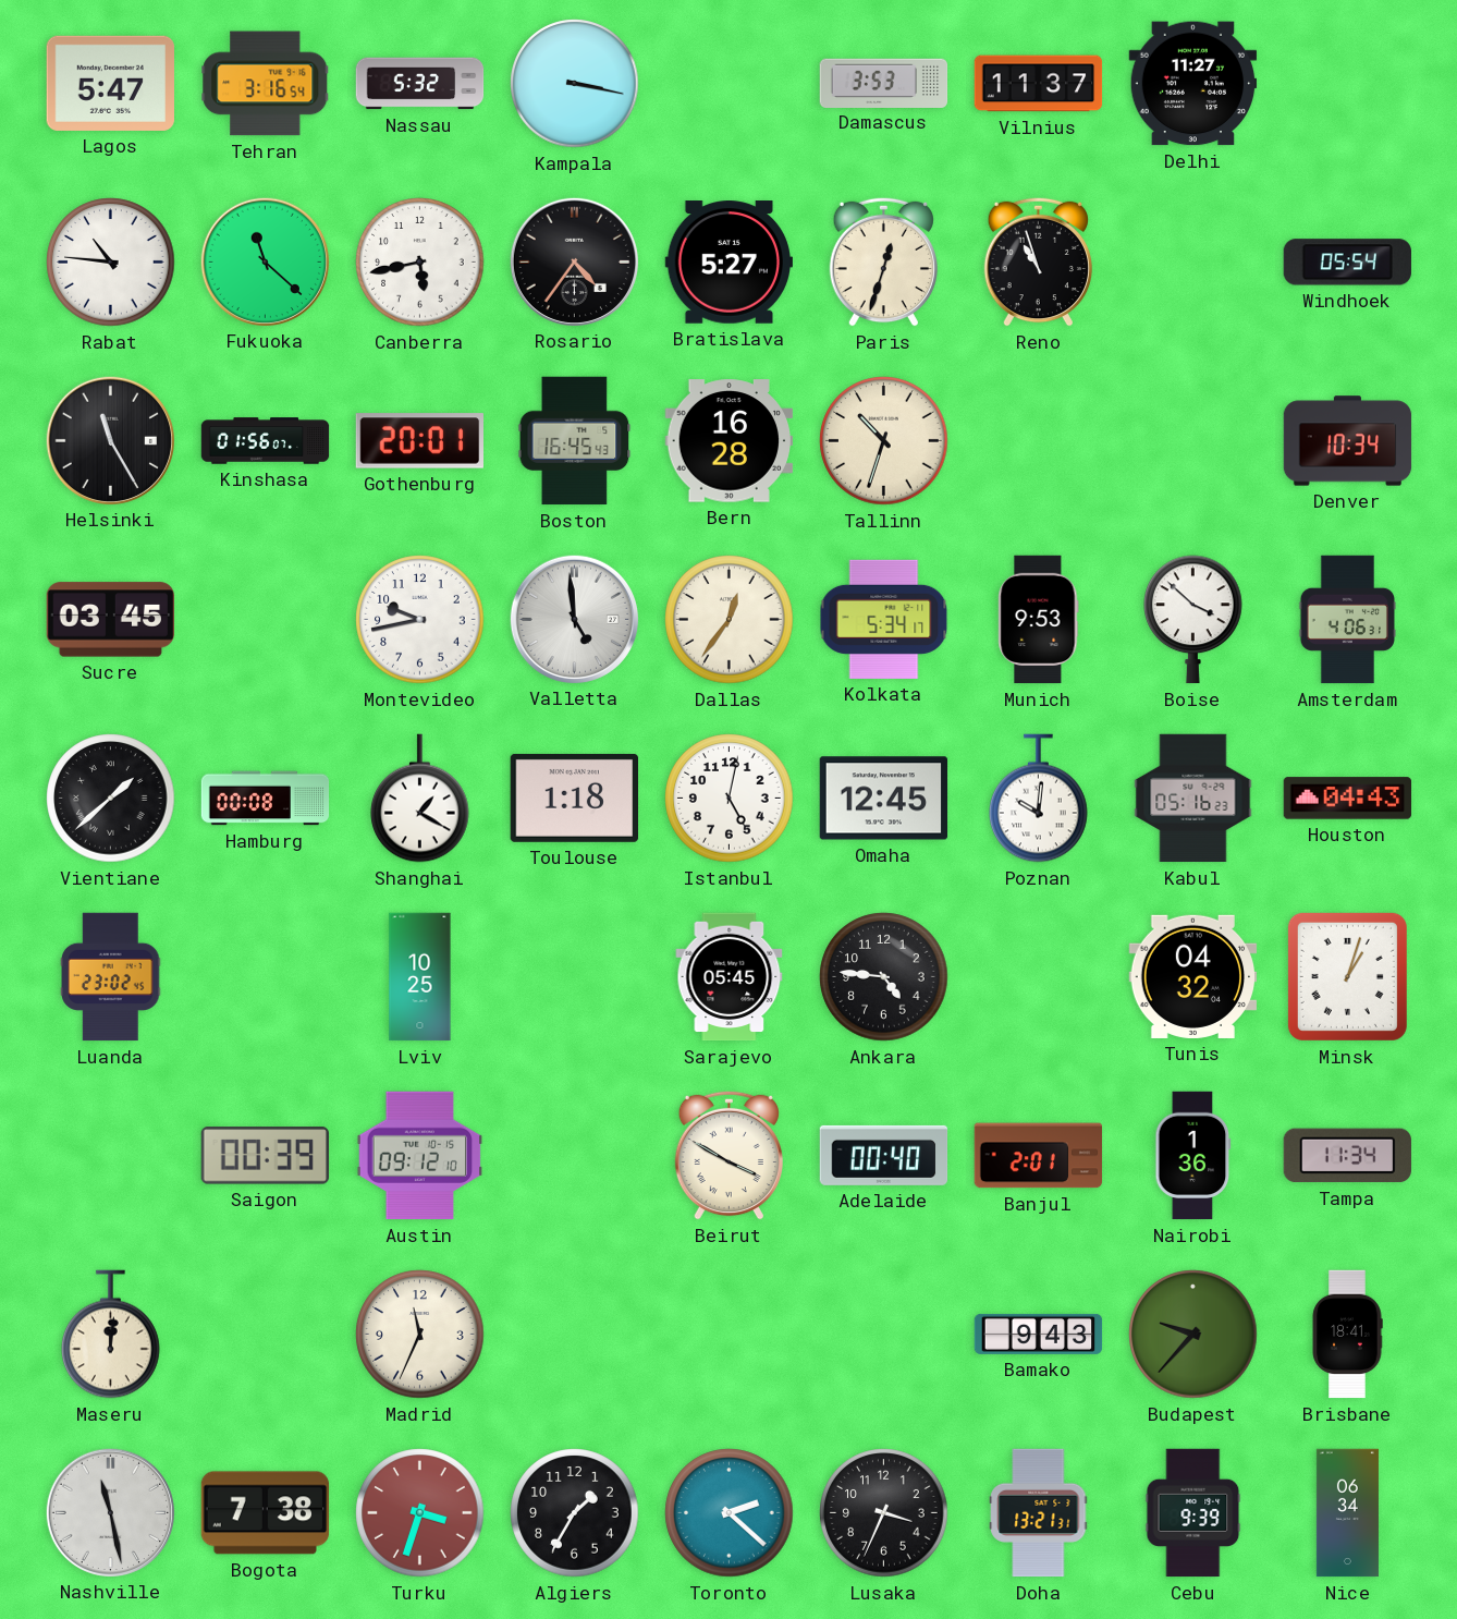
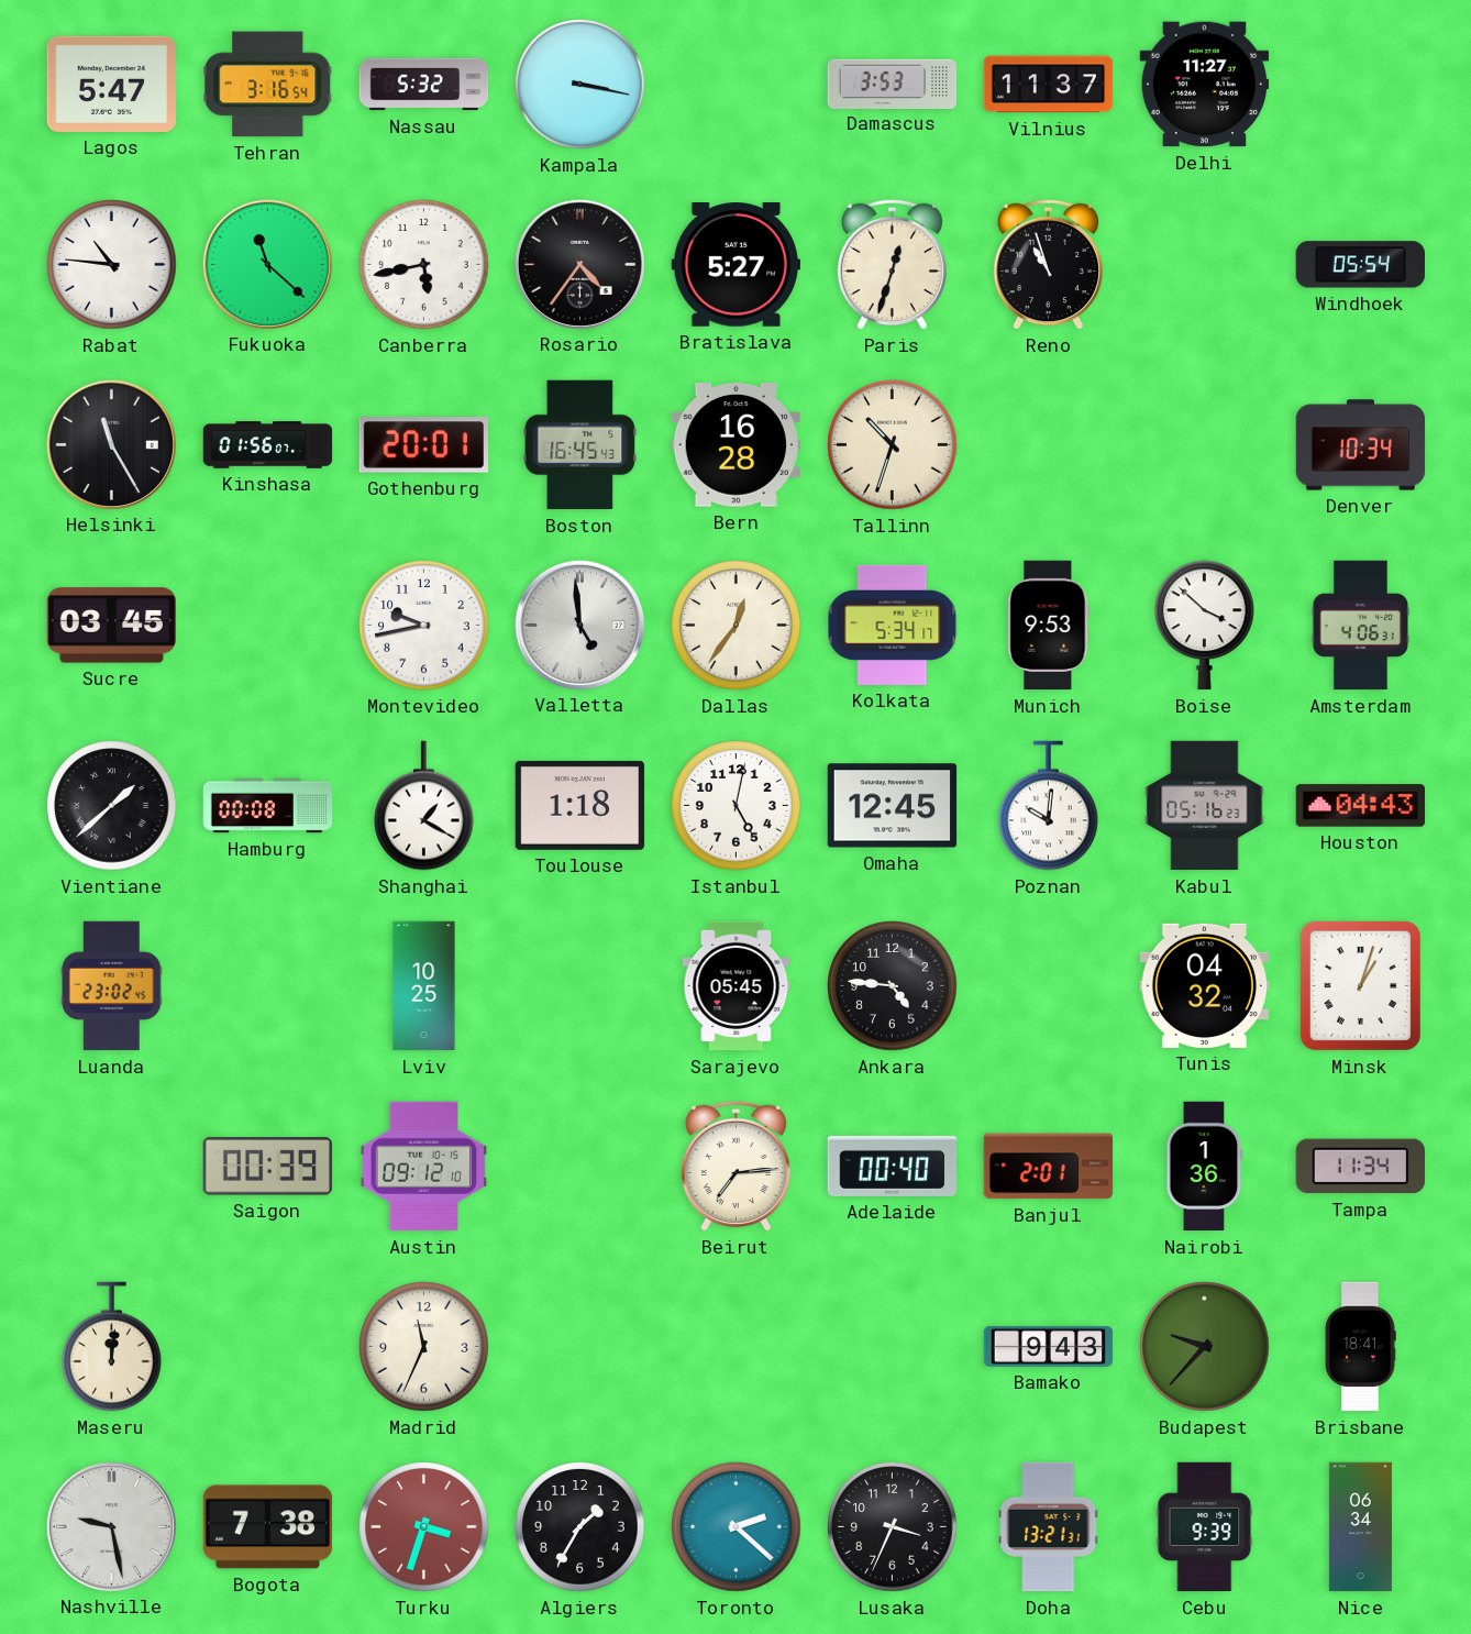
Beirut: 3:50 -> 7:14
Nashville: 11:28 -> 9:28
